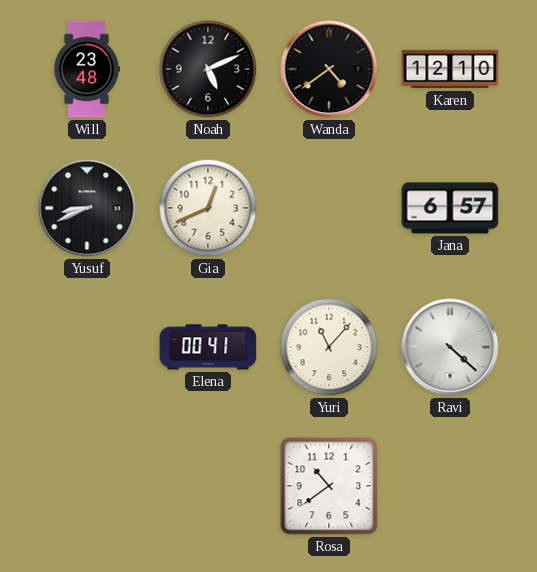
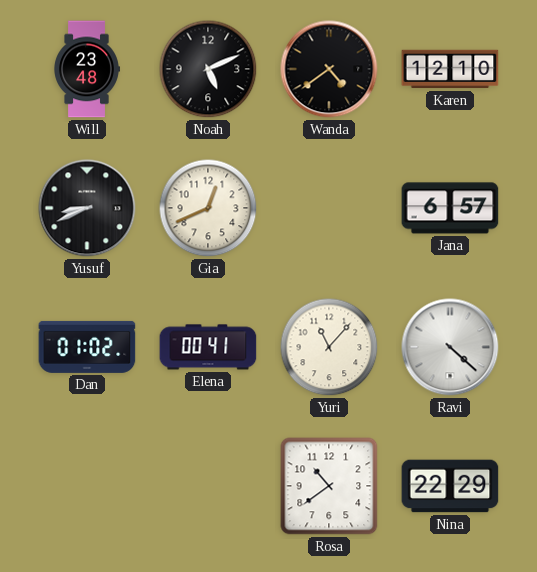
Dan: none -> 01:02
Nina: none -> 22:29
